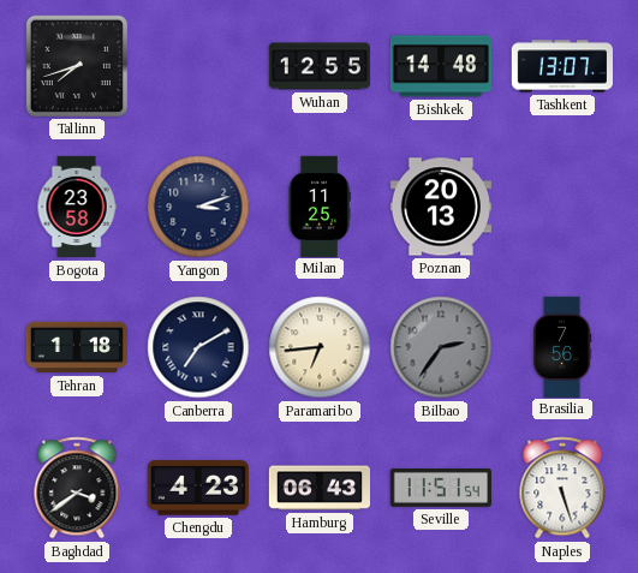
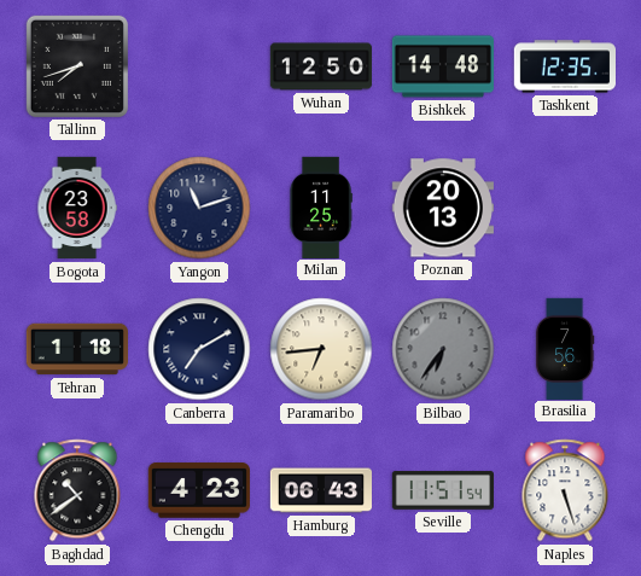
Wuhan: 12:55 -> 12:50
Tashkent: 13:07 -> 12:35
Yangon: 3:12 -> 11:12
Bilbao: 2:36 -> 6:36
Baghdad: 3:39 -> 10:39
